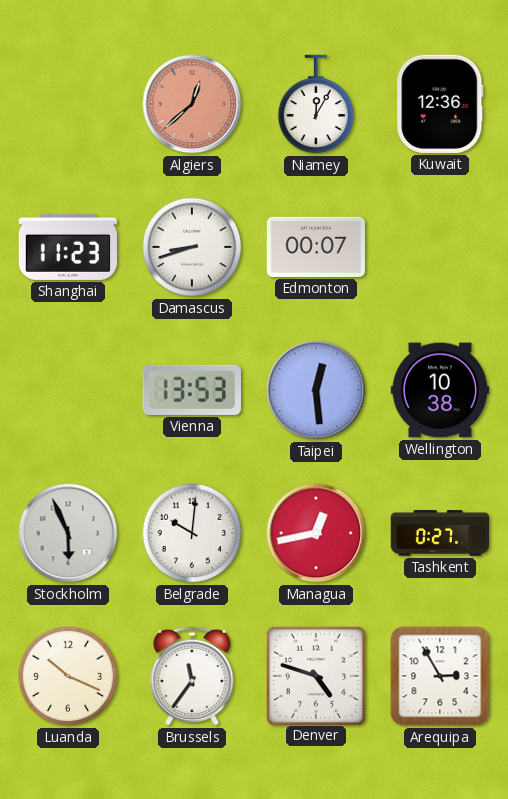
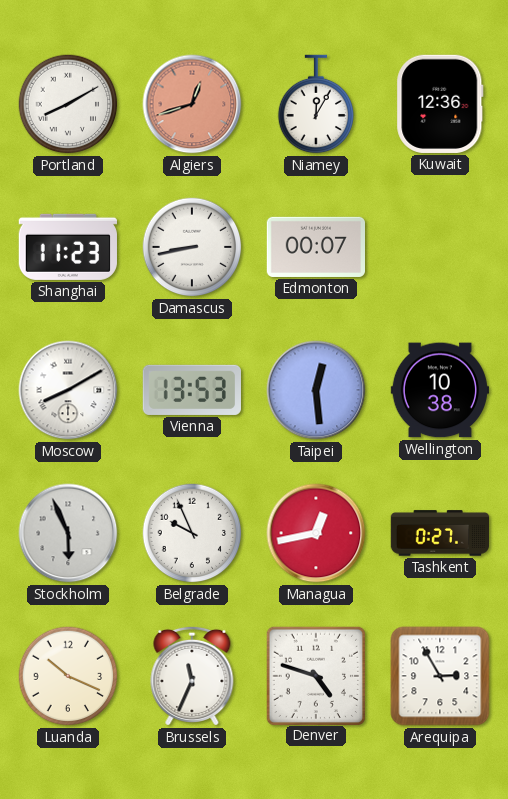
Portland: none -> 8:10
Algiers: 12:38 -> 12:42
Damascus: 8:42 -> 8:43
Moscow: none -> 8:10
Belgrade: 10:01 -> 9:56
Brussels: 11:36 -> 11:34
